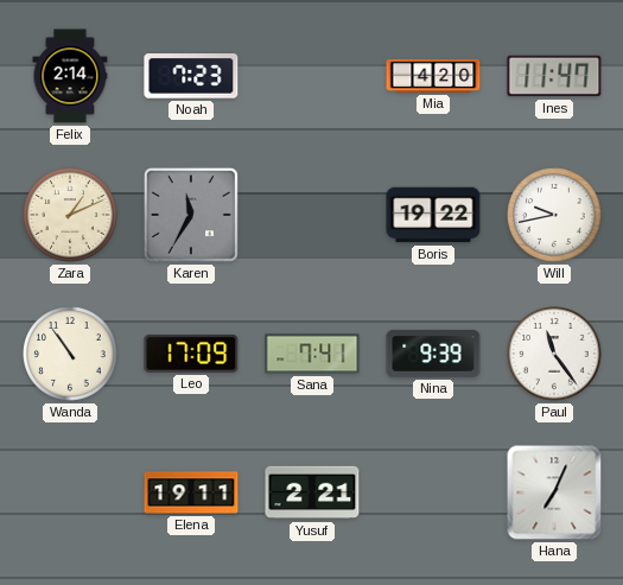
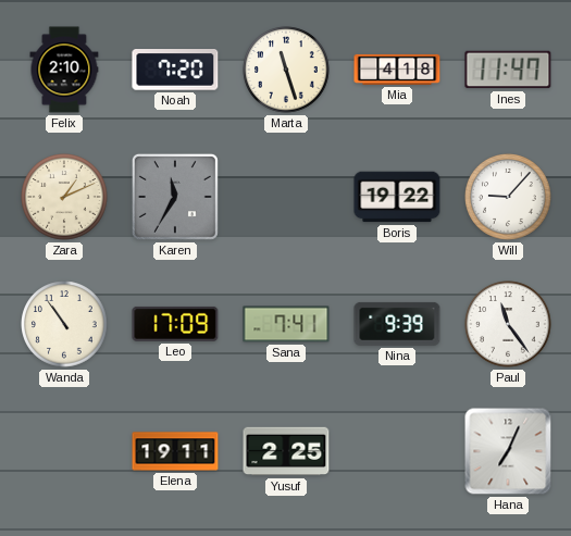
Felix: 2:14 -> 2:10
Noah: 7:23 -> 7:20
Marta: none -> 11:27
Mia: 4:20 -> 4:18
Will: 9:43 -> 9:07
Yusuf: 2:21 -> 2:25
